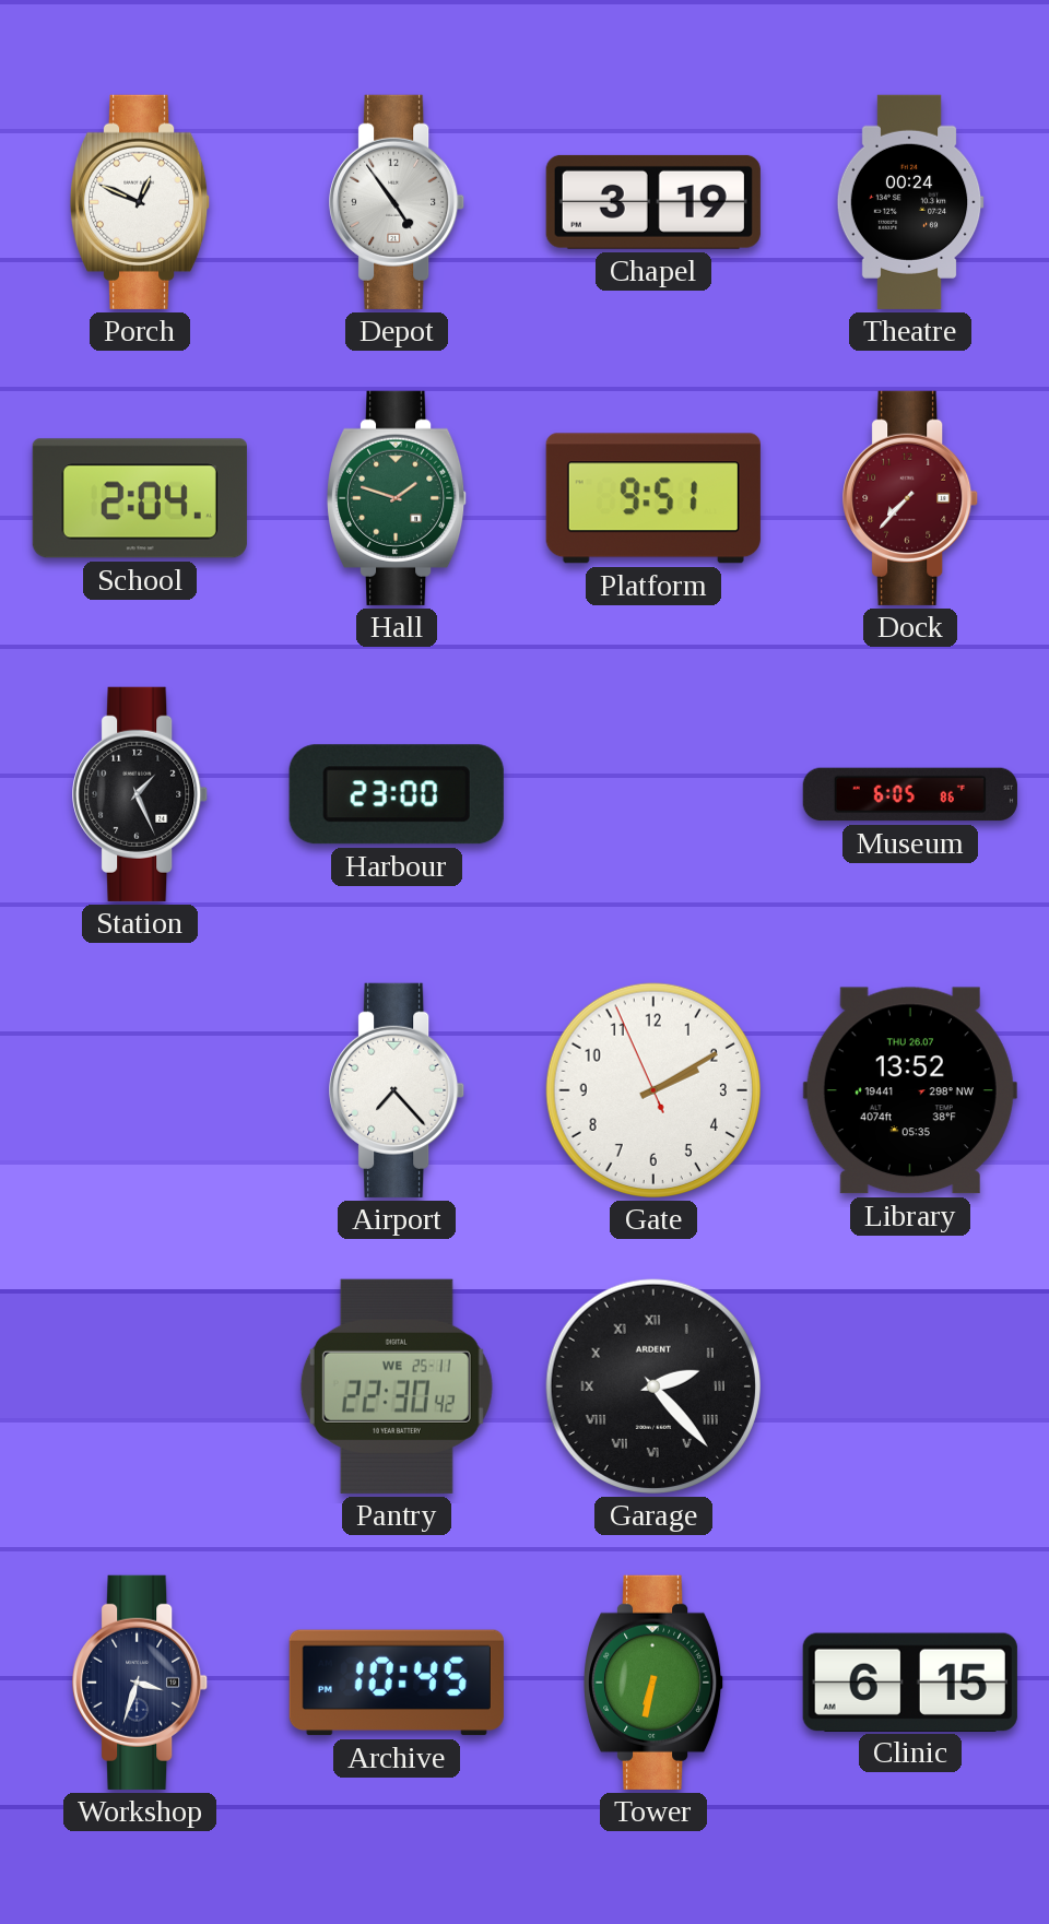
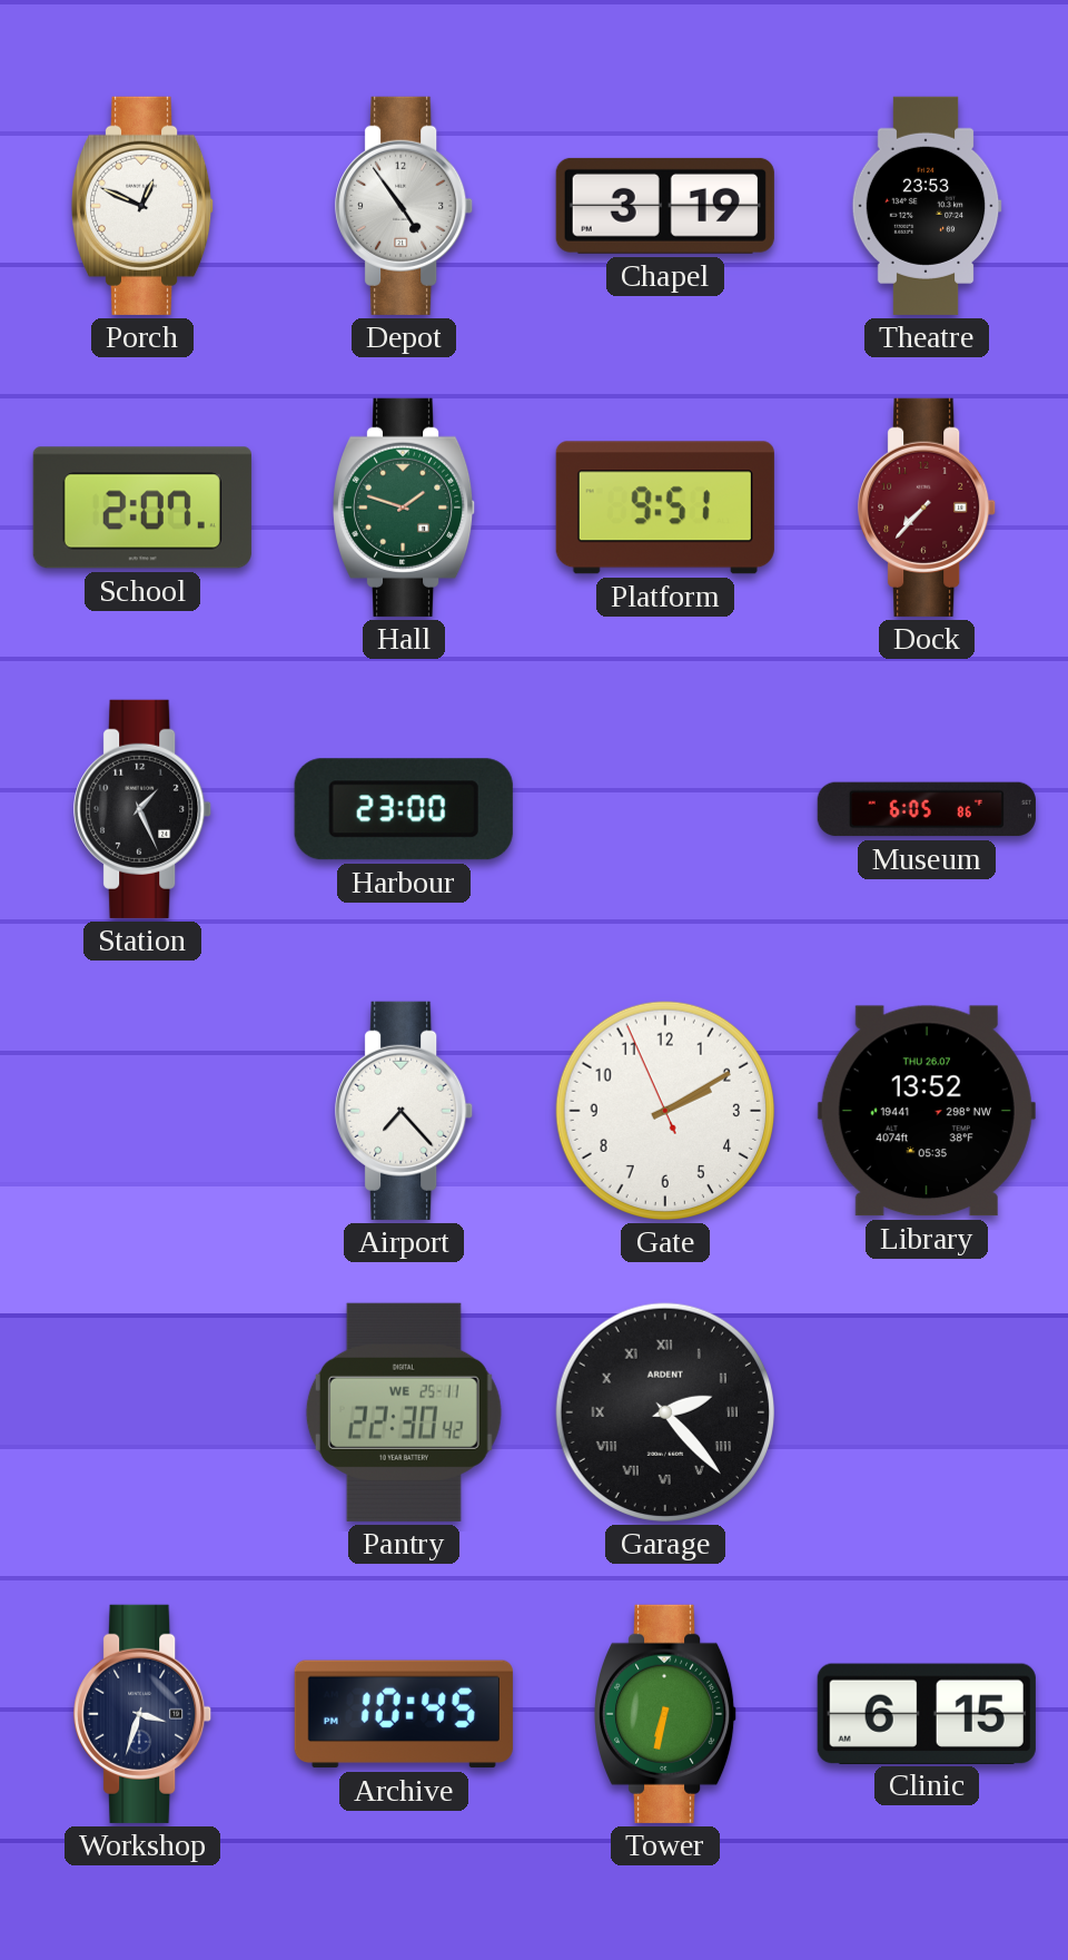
Theatre: 00:24 -> 23:53
School: 2:04 -> 2:07
